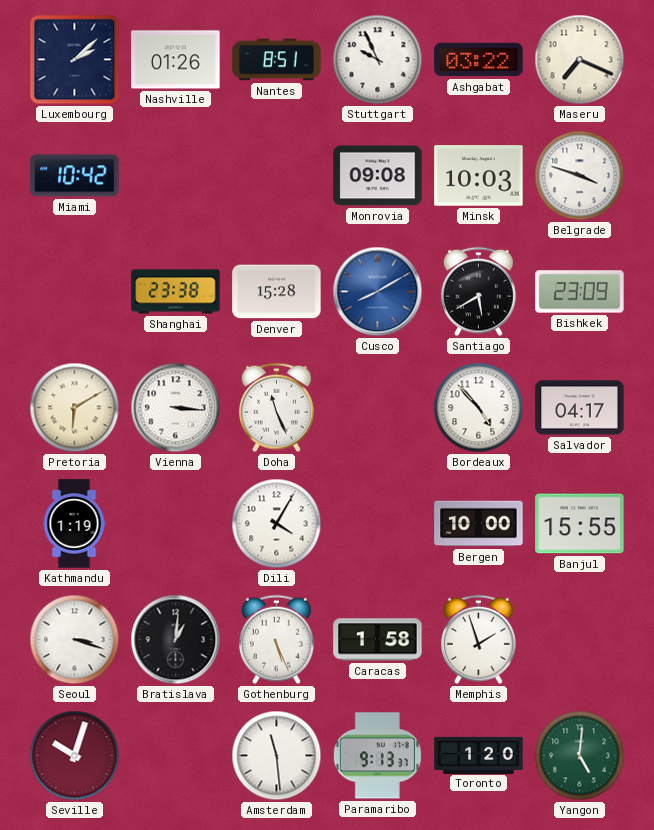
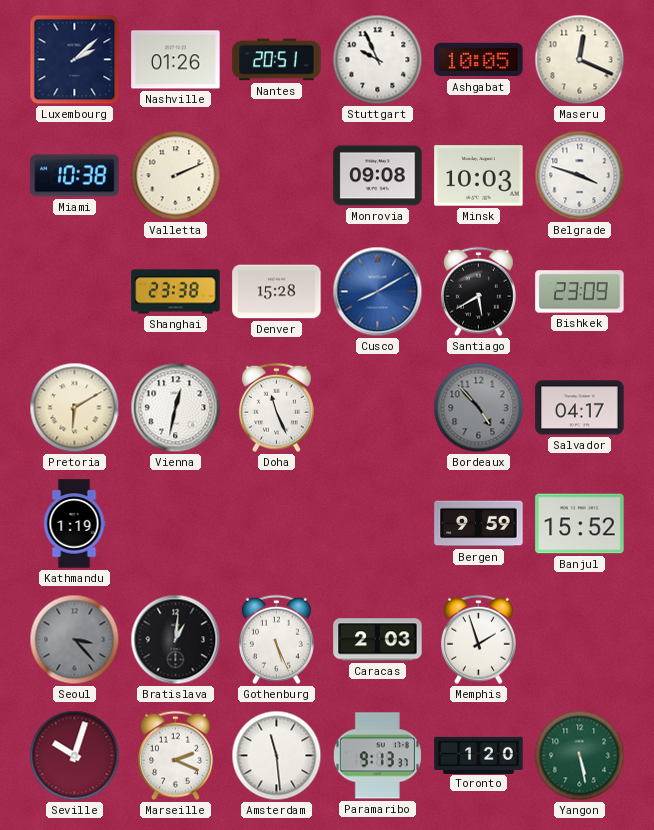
Nantes: 8:51 -> 20:51
Ashgabat: 03:22 -> 10:05
Maseru: 7:19 -> 12:19
Miami: 10:42 -> 10:38
Valletta: none -> 2:11
Vienna: 3:16 -> 12:32
Bordeaux dial: white -> grey
Dili: 4:05 -> none
Bergen: 10:00 -> 9:59
Banjul: 15:55 -> 15:52
Seoul: 3:18 -> 3:23
Seoul dial: white -> grey
Caracas: 1:58 -> 2:03
Marseille: none -> 2:19
Yangon: 5:01 -> 5:28
